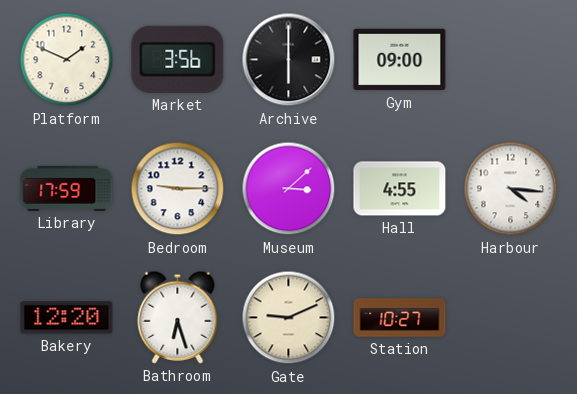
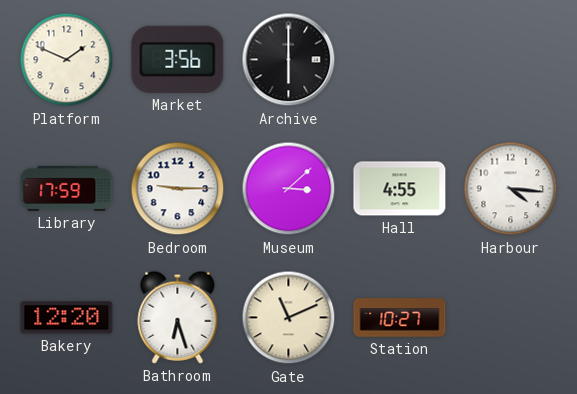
Gym: 09:00 -> none
Gate: 9:11 -> 11:11
